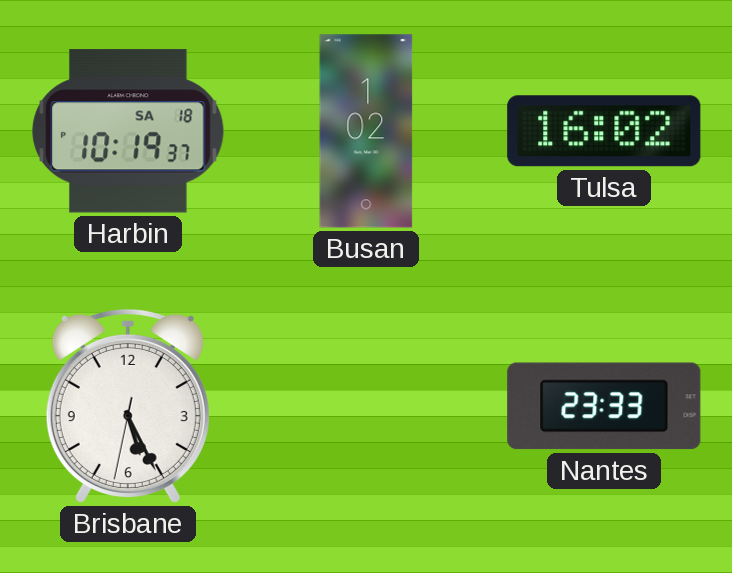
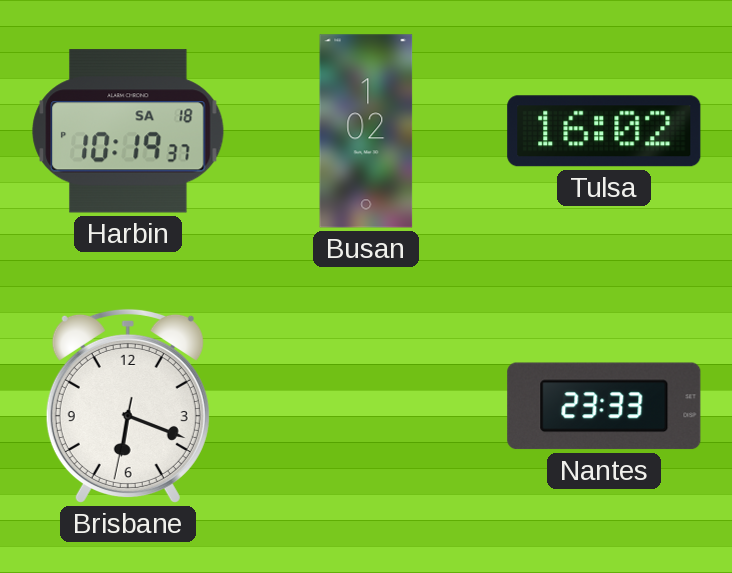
Brisbane: 5:25 -> 6:18
